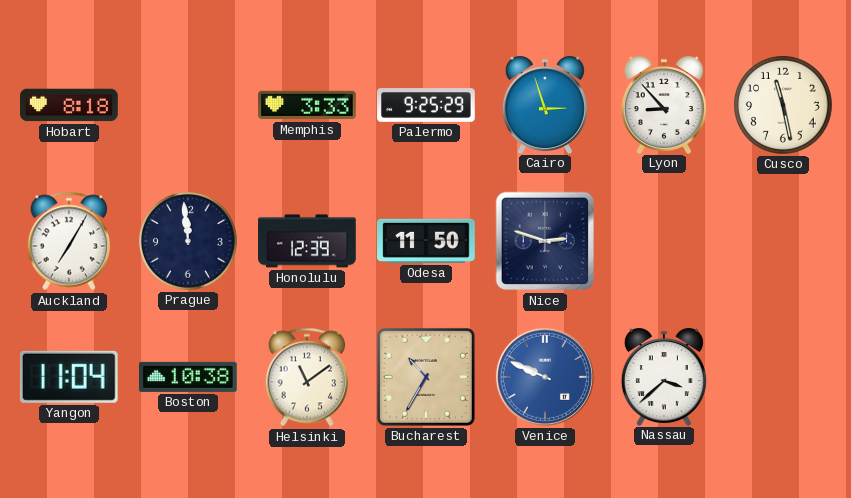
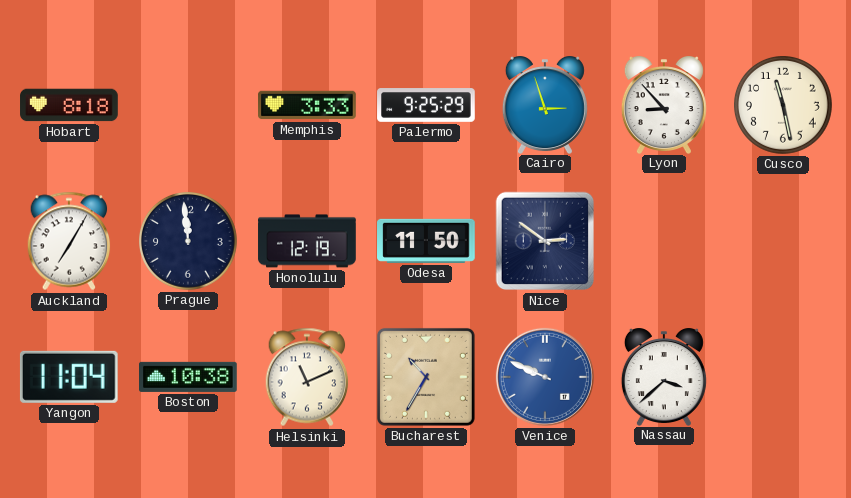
Honolulu: 12:39 -> 12:19
Nice: 2:48 -> 2:51
Helsinki: 11:09 -> 11:11
